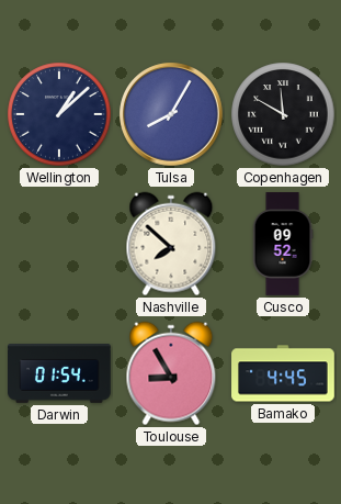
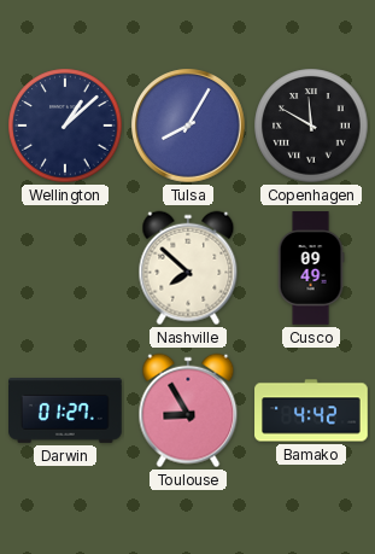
Cusco: 09:52 -> 09:49
Darwin: 01:54 -> 01:27
Bamako: 4:45 -> 4:42
